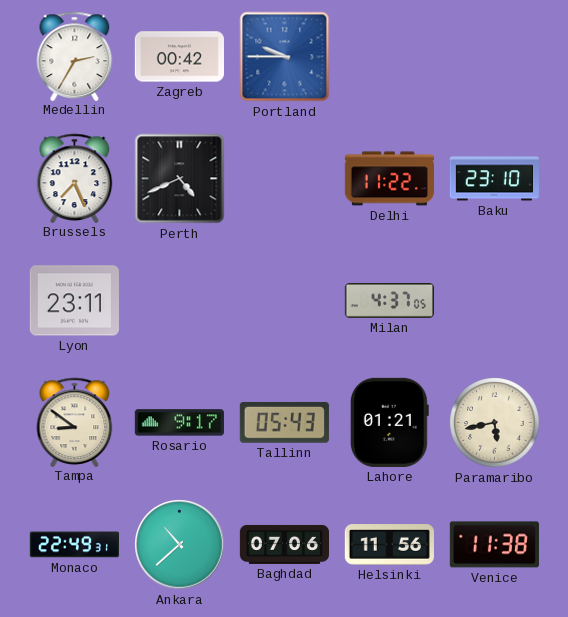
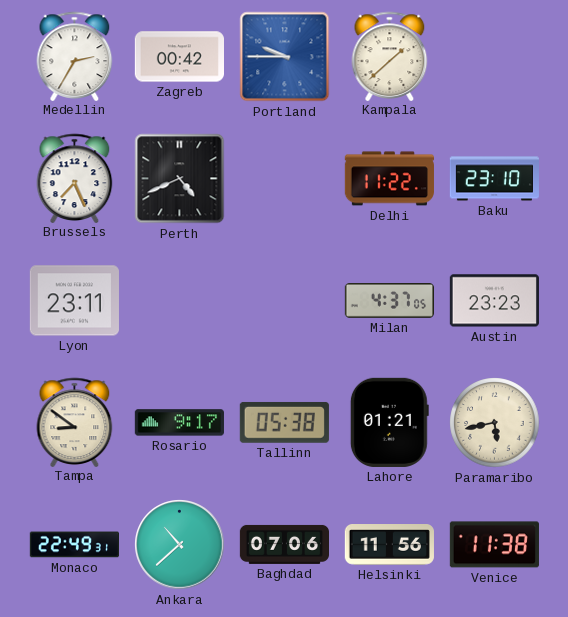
Kampala: none -> 1:38
Austin: none -> 23:23
Tallinn: 05:43 -> 05:38
